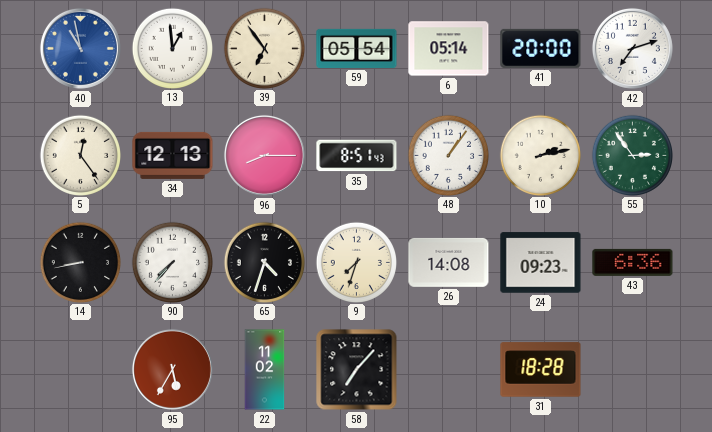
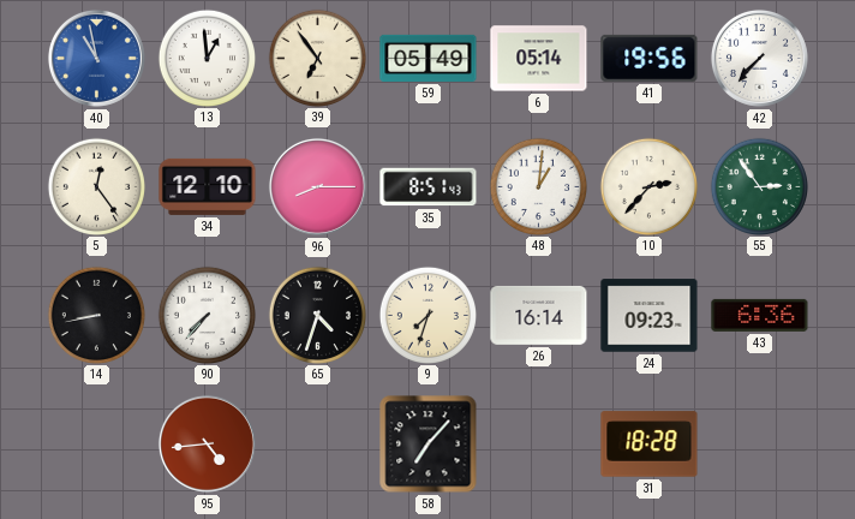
59: 05:54 -> 05:49
41: 20:00 -> 19:56
42: 7:12 -> 7:37
34: 12:13 -> 12:10
48: 1:06 -> 1:01
10: 2:13 -> 2:37
26: 14:08 -> 16:14
95: 5:35 -> 4:44
22: 11:02 -> none
